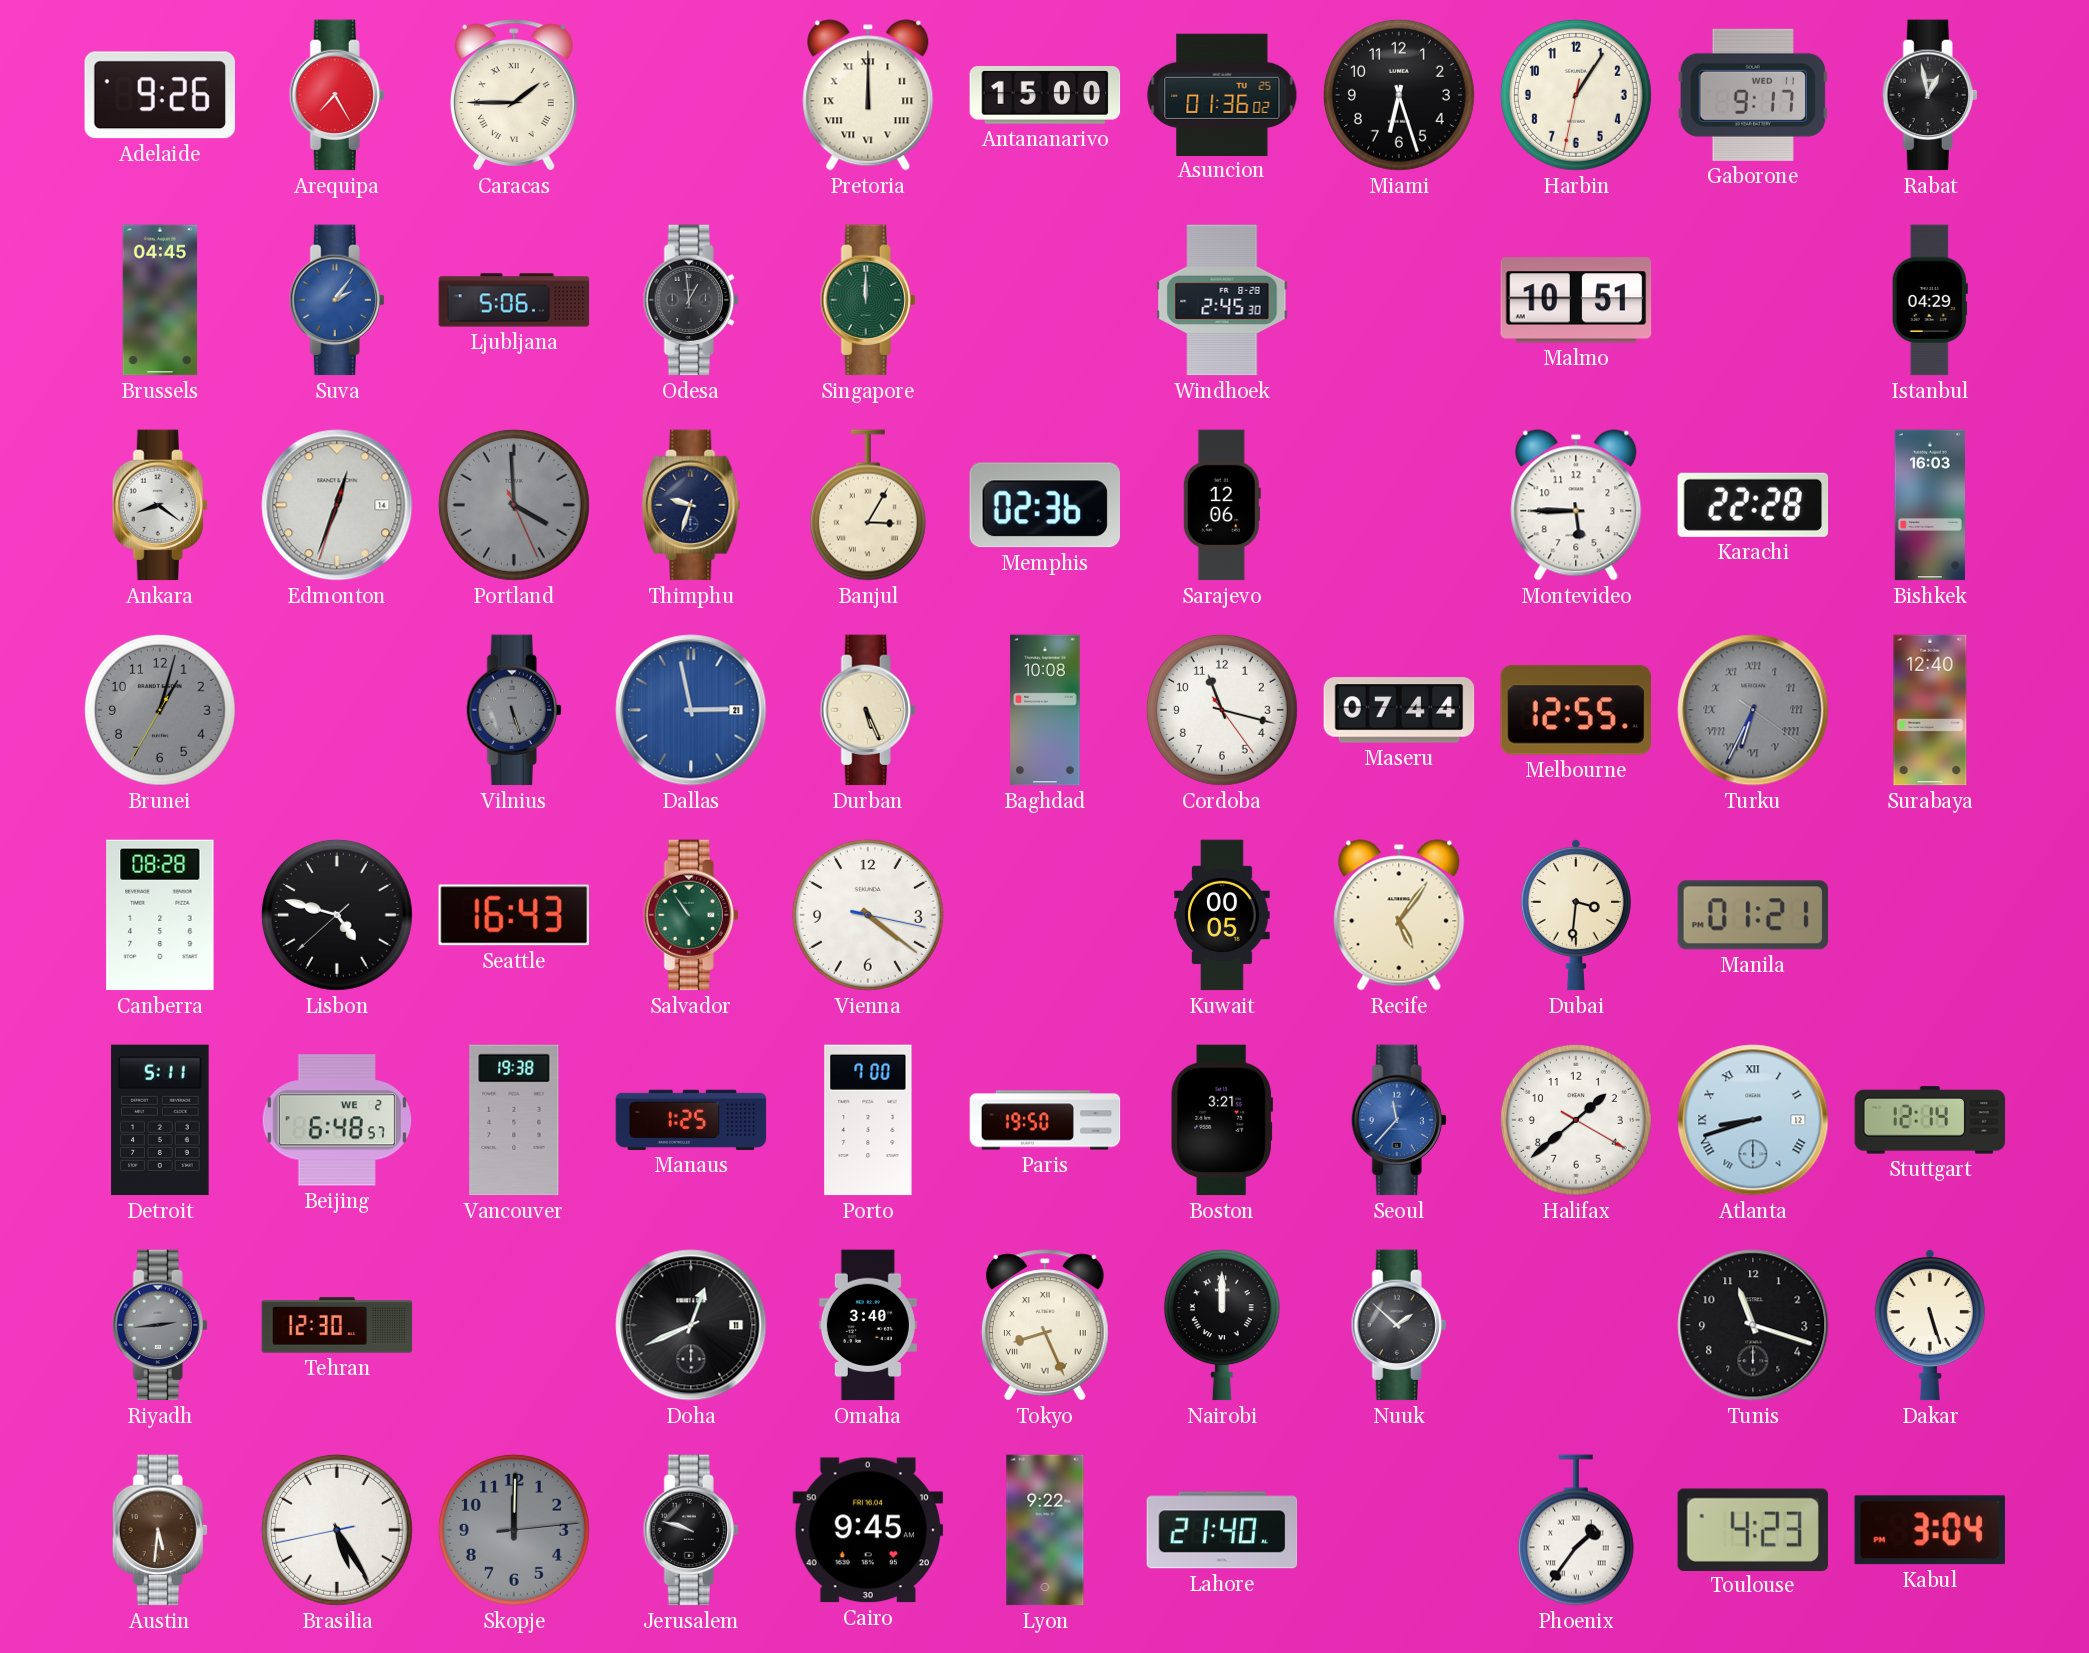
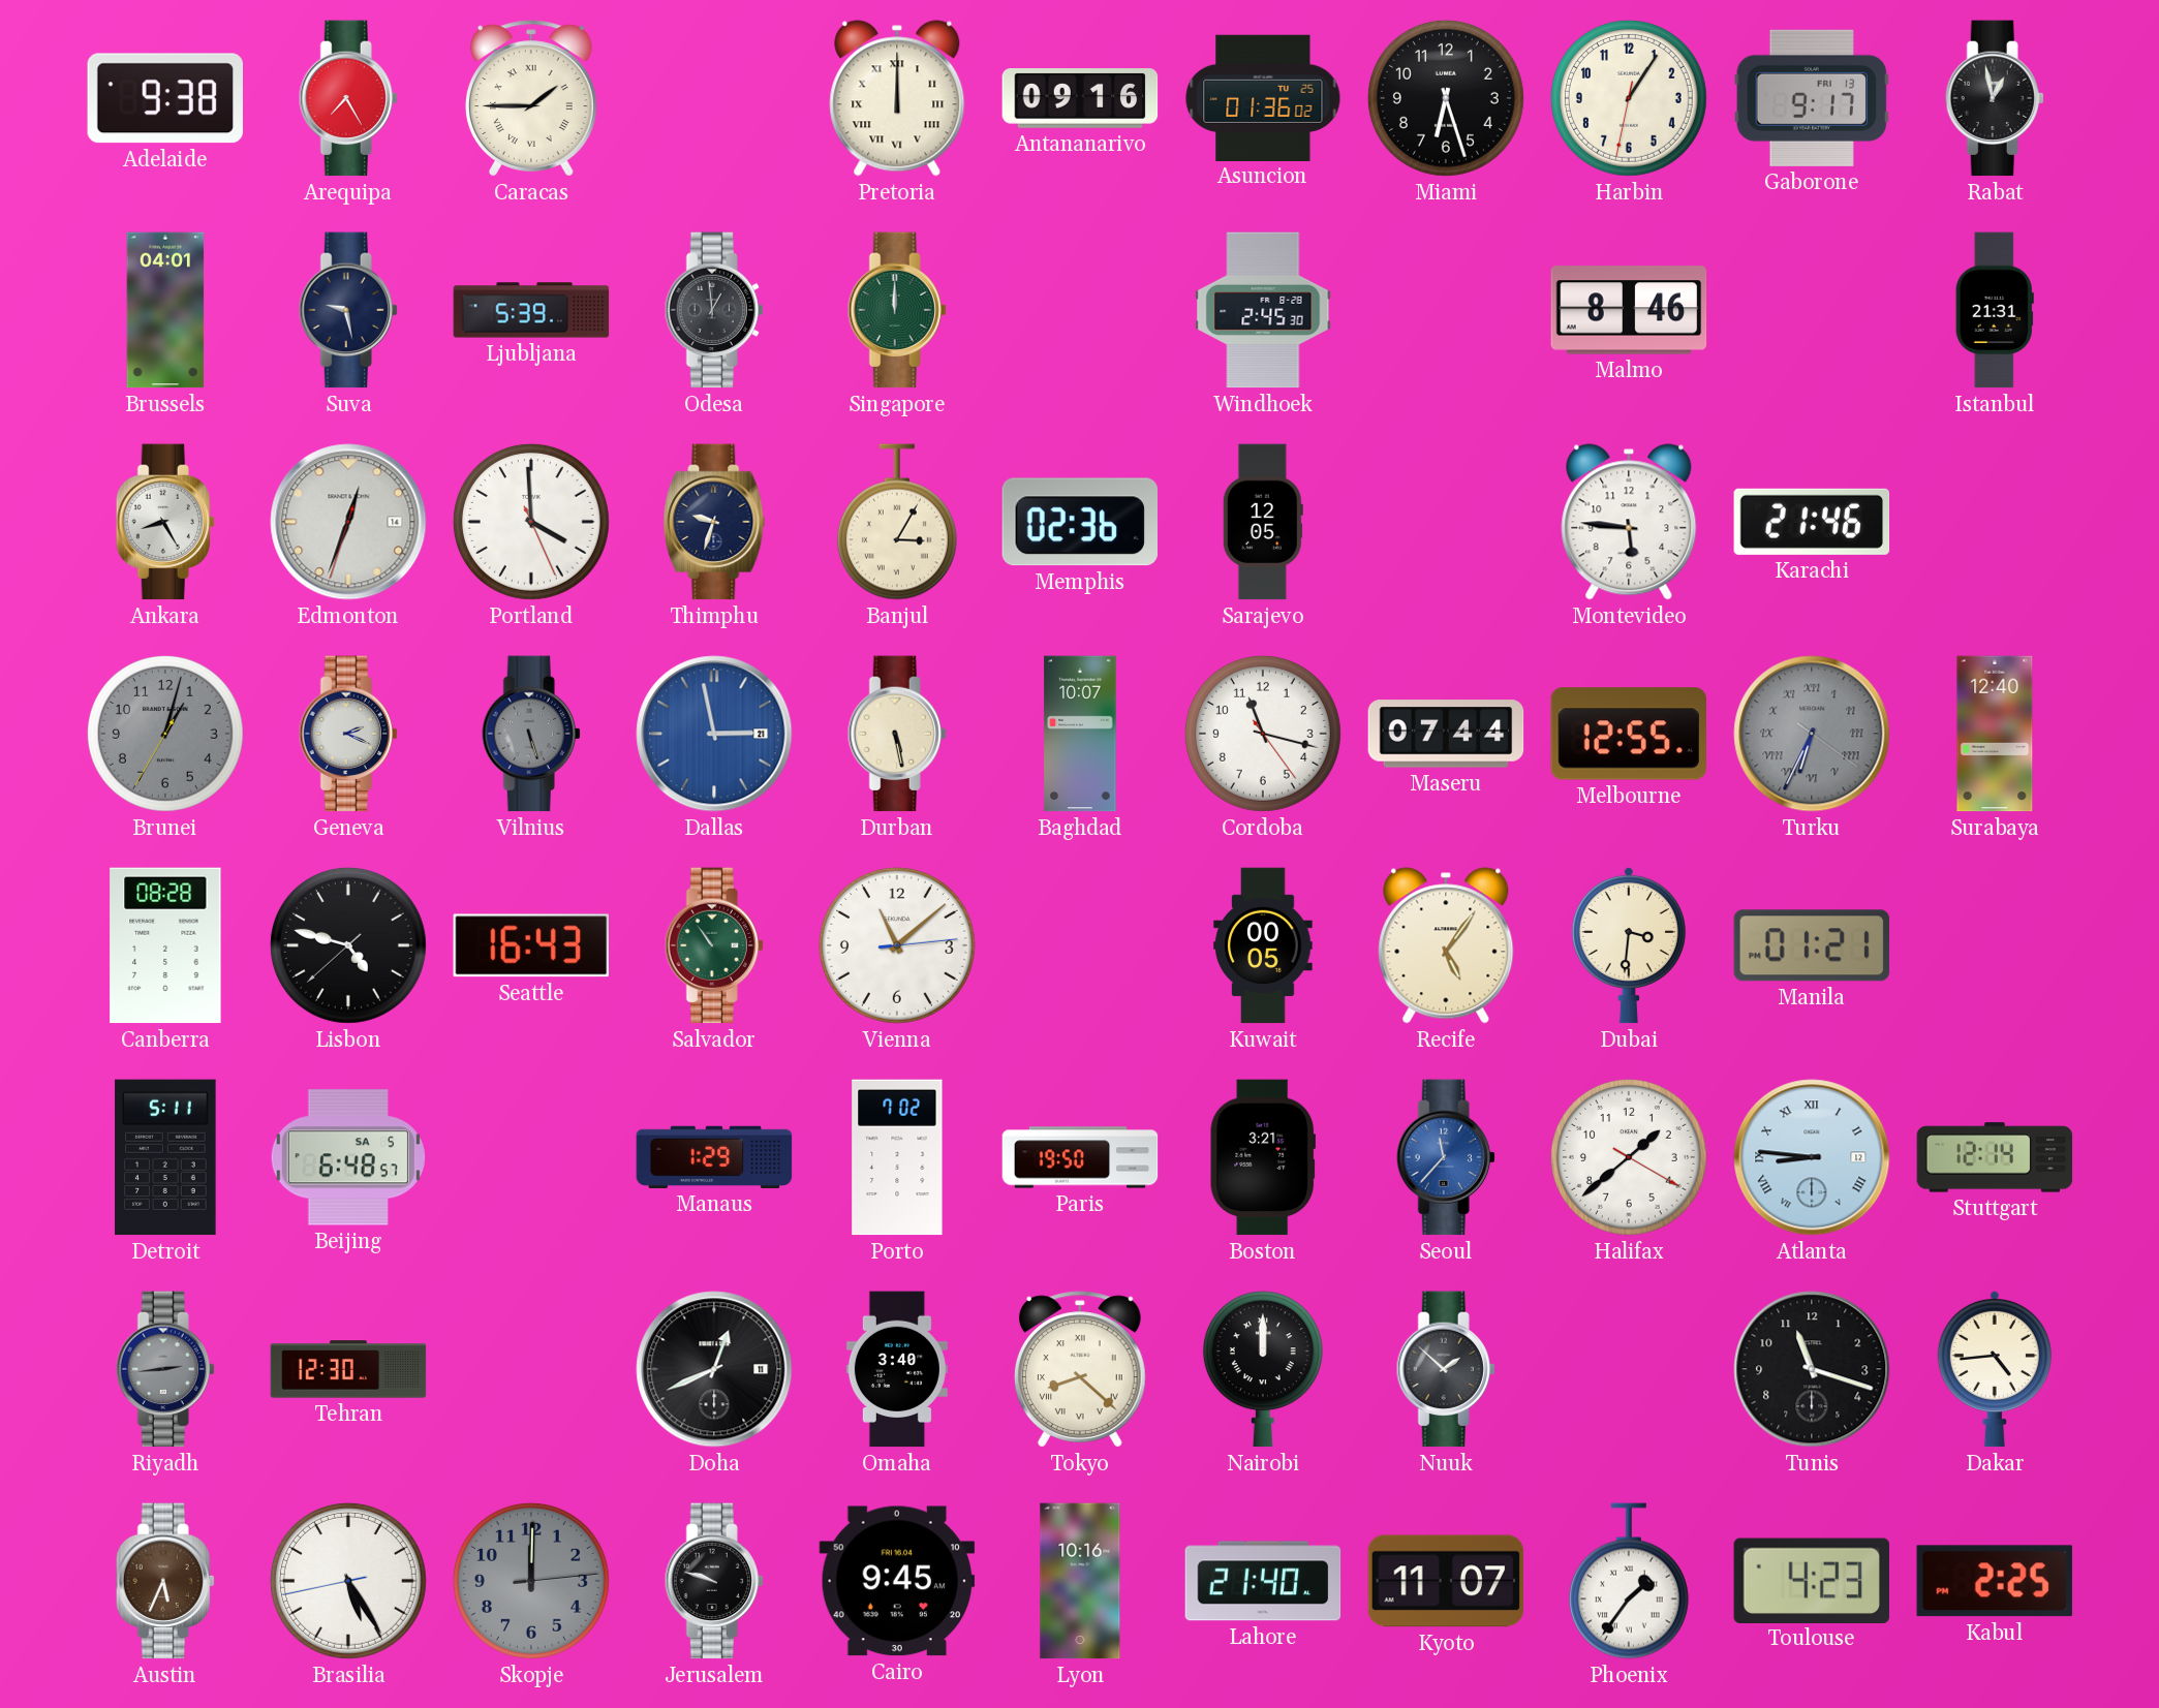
Adelaide: 9:26 -> 9:38
Antananarivo: 15:00 -> 09:16
Gaborone date: WED 11 -> FRI 13
Brussels: 04:45 -> 04:01
Suva: 2:06 -> 9:28
Suva dial: blue -> navy
Ljubljana: 5:06 -> 5:39
Malmo: 10:51 -> 8:46
Istanbul: 04:29 -> 21:31
Ankara: 8:21 -> 8:25
Portland dial: grey -> white
Sarajevo: 12:06 -> 12:05
Montevideo: 5:45 -> 5:46
Karachi: 22:28 -> 21:46
Bishkek: 16:03 -> none
Geneva: none -> 2:19
Durban: 5:26 -> 5:28
Baghdad: 10:08 -> 10:07
Vienna: 4:21 -> 11:08
Beijing date: WE 2 -> SA 5
Vancouver: 19:38 -> none
Manaus: 1:25 -> 1:29
Porto: 7:00 -> 7:02
Atlanta: 8:42 -> 8:46
Tokyo: 8:26 -> 8:22
Dakar: 5:27 -> 4:44
Austin: 5:31 -> 5:34
Lyon: 9:22 -> 10:16
Kyoto: none -> 11:07
Kabul: 3:04 -> 2:25
